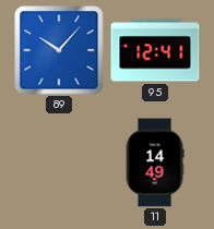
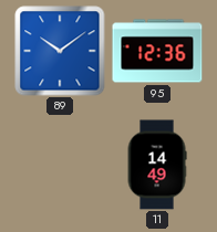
89: 10:07 -> 10:09
95: 12:41 -> 12:36
